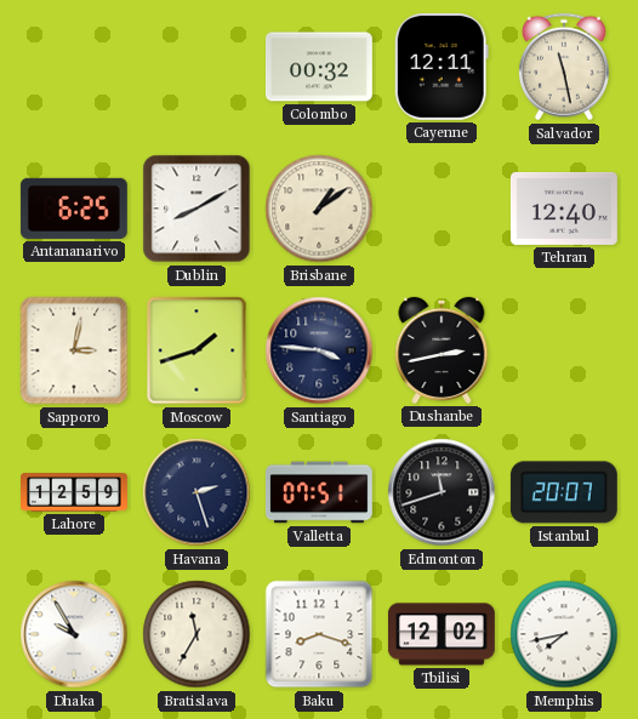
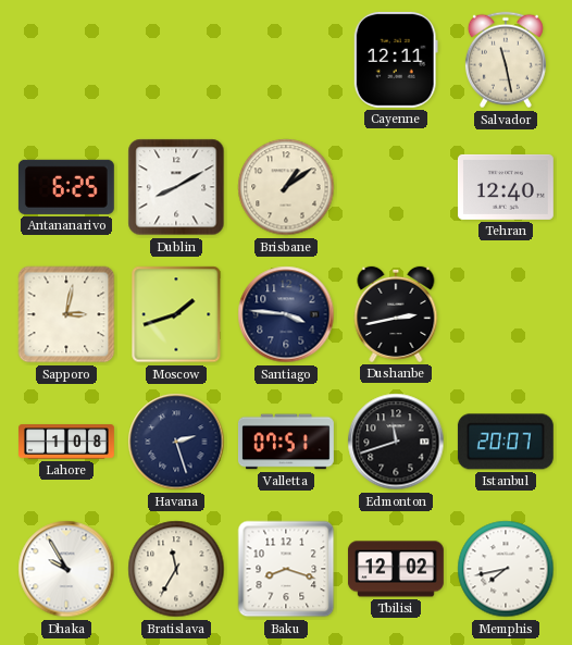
Colombo: 00:32 -> none
Lahore: 12:59 -> 1:08
